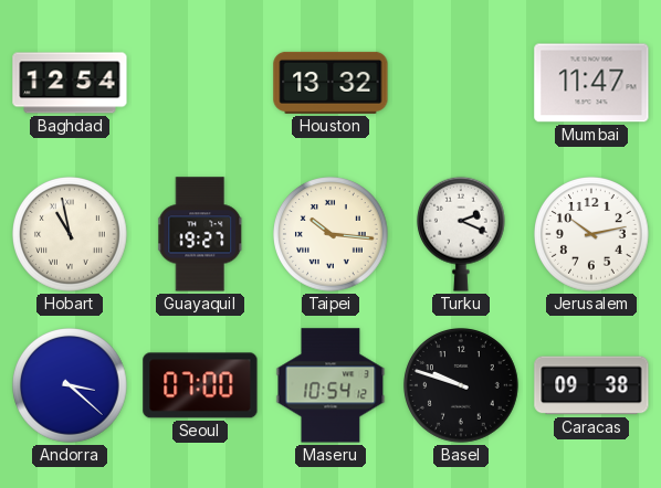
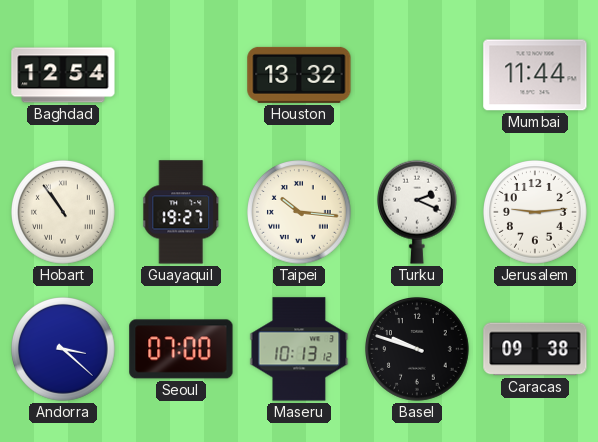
Mumbai: 11:47 -> 11:44
Hobart: 10:58 -> 10:54
Jerusalem: 10:13 -> 9:14
Maseru: 10:54 -> 10:13
